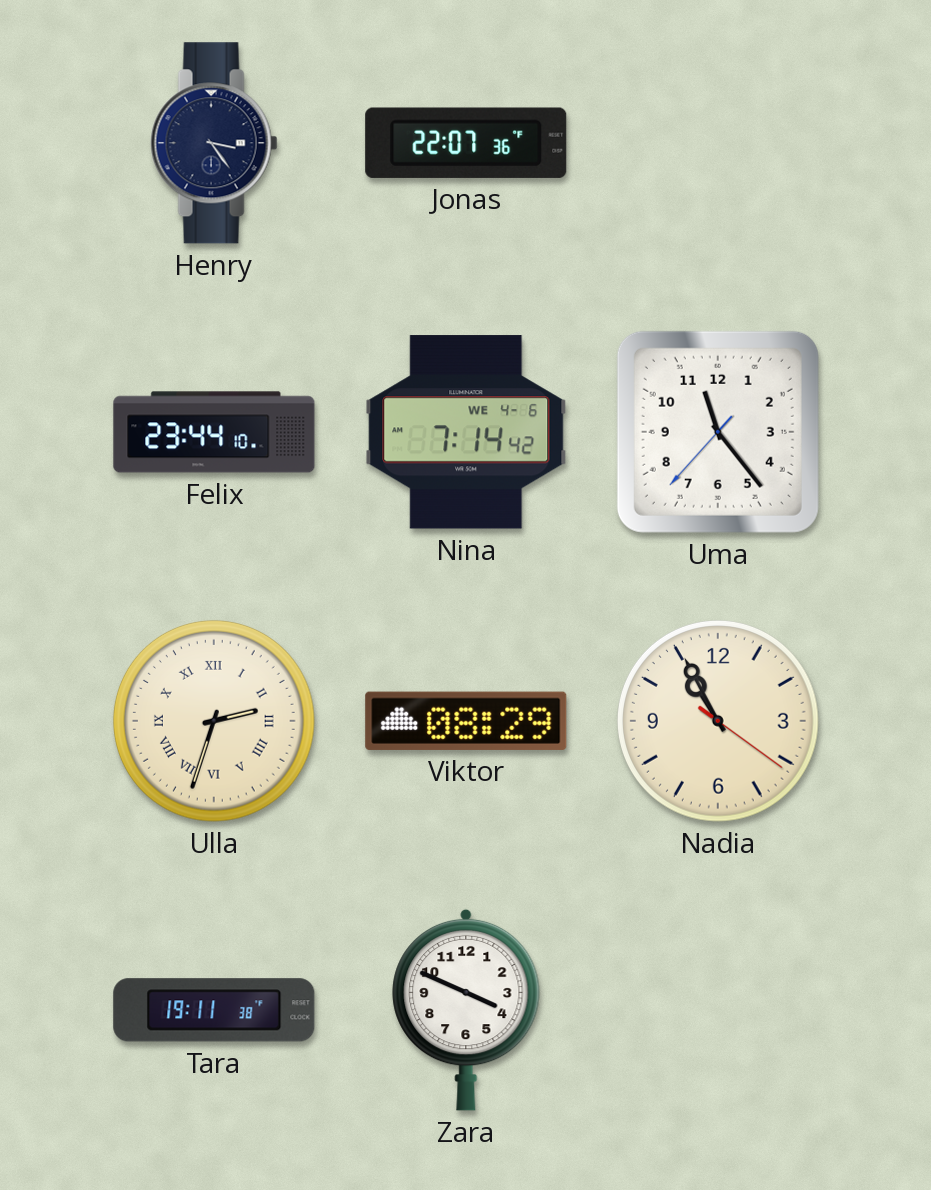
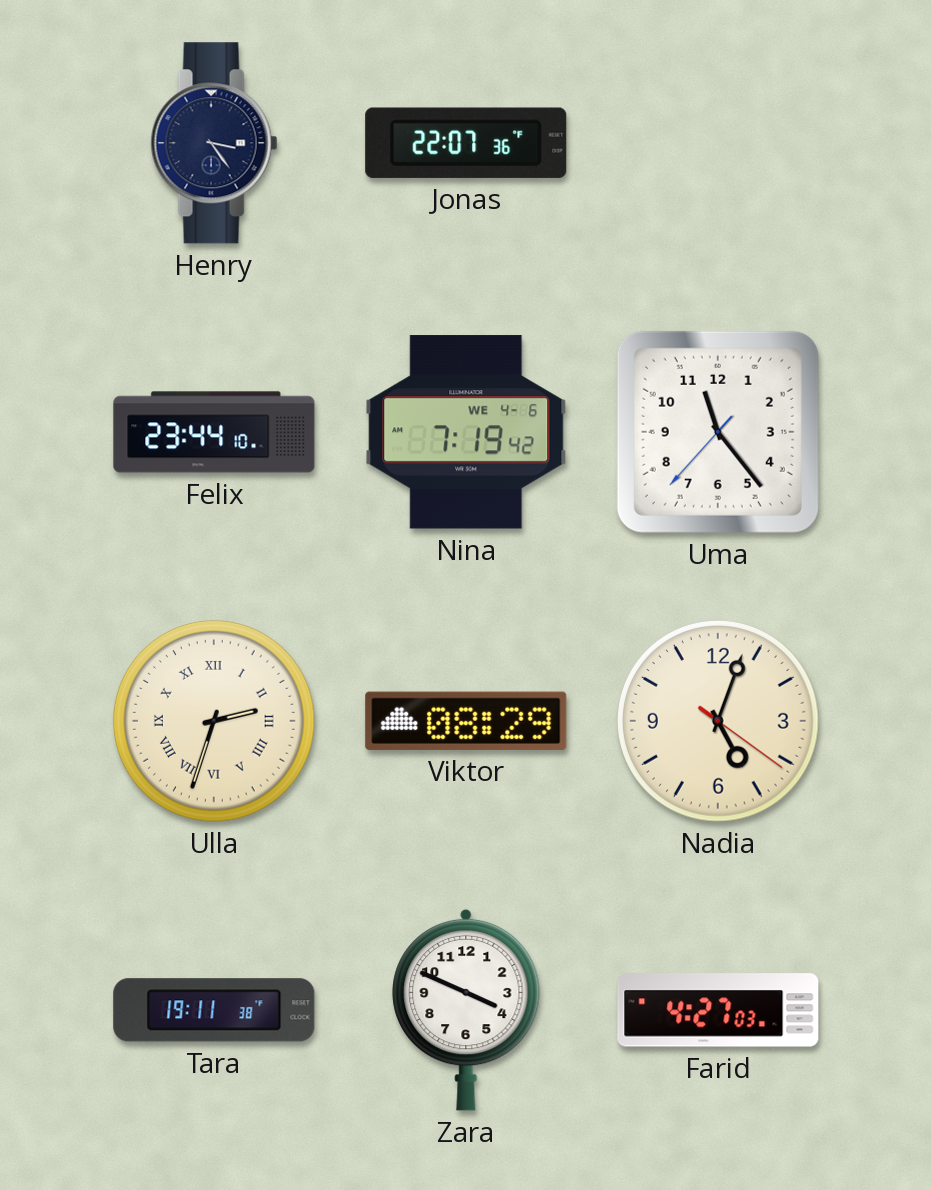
Nina: 7:14 -> 7:19
Nadia: 10:55 -> 5:03
Farid: none -> 4:27
